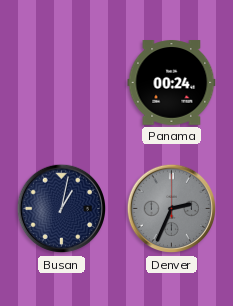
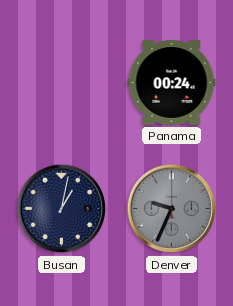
Denver: 2:34 -> 9:34
